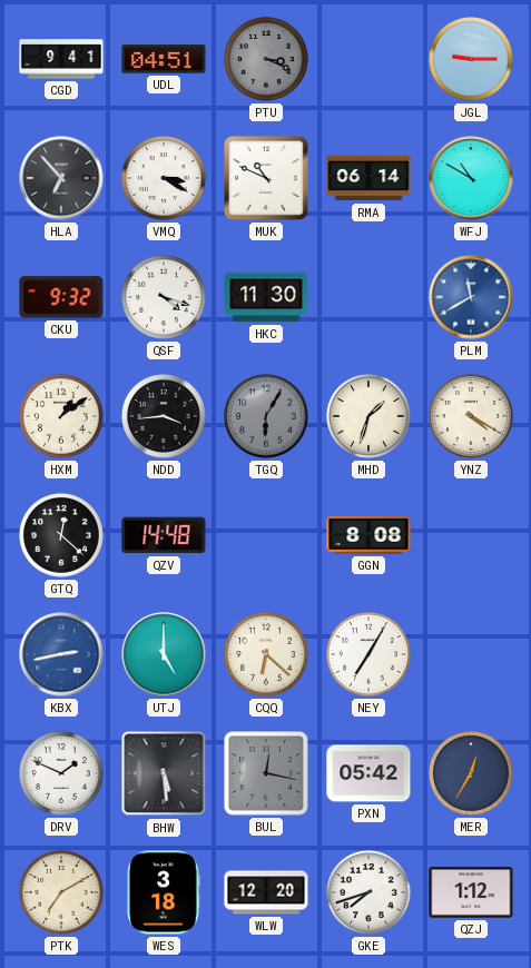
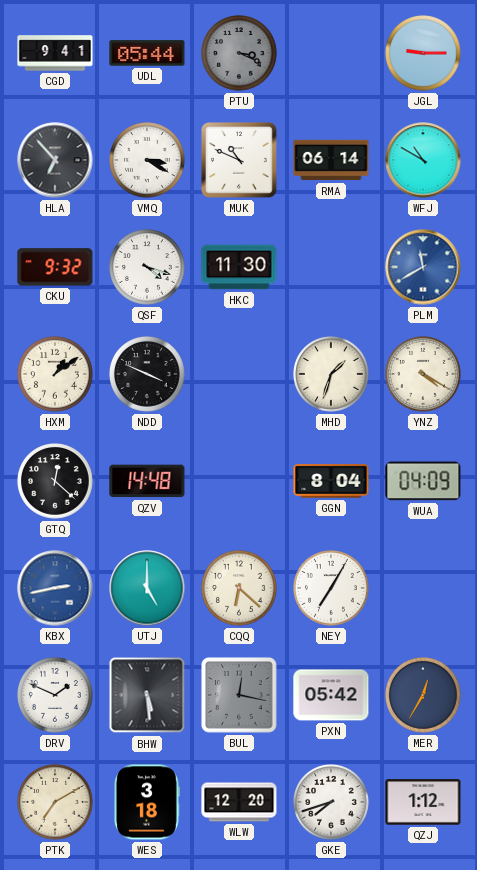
UDL: 04:51 -> 05:44
NDD: 3:44 -> 3:49
TGQ: 6:05 -> none
GGN: 8:08 -> 8:04
WUA: none -> 04:09
